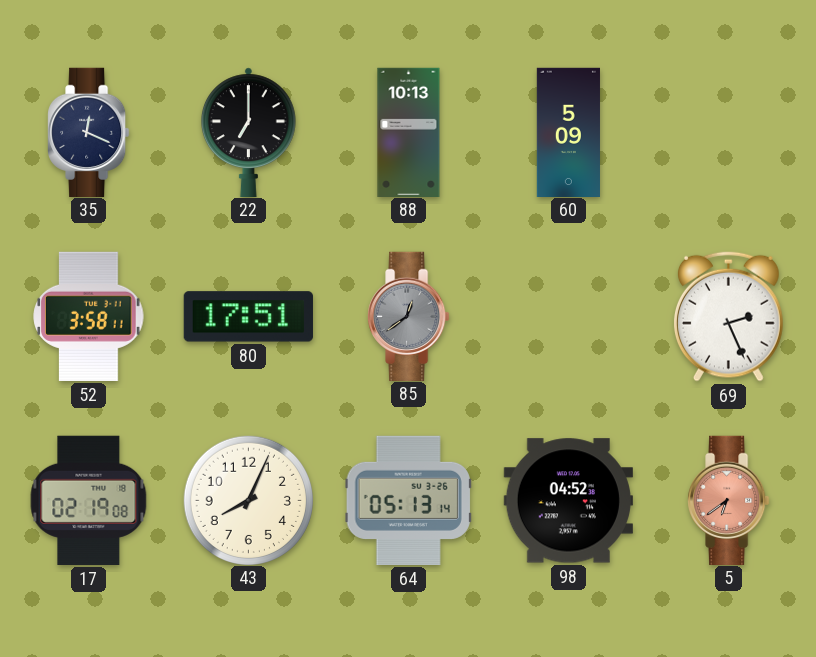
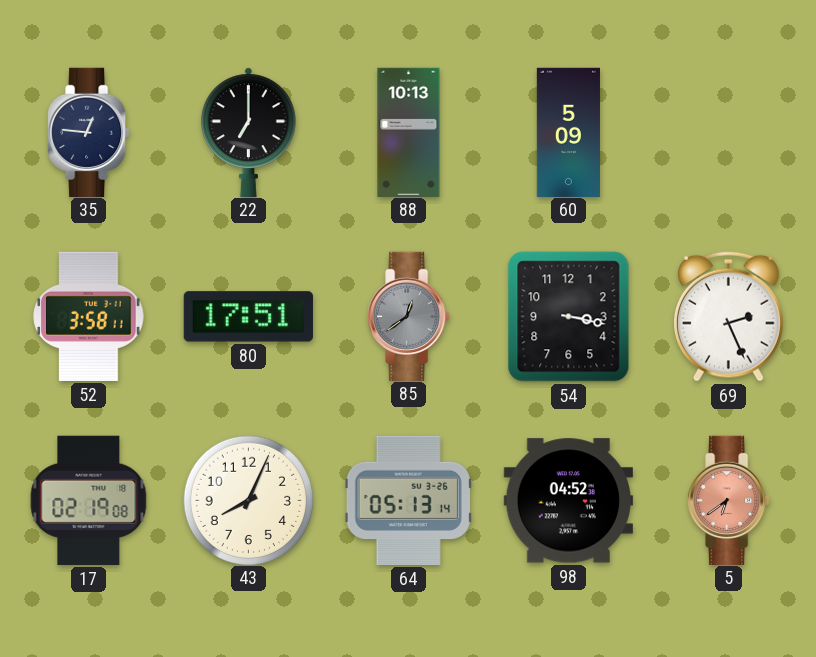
35: 12:19 -> 12:46
54: none -> 3:17
